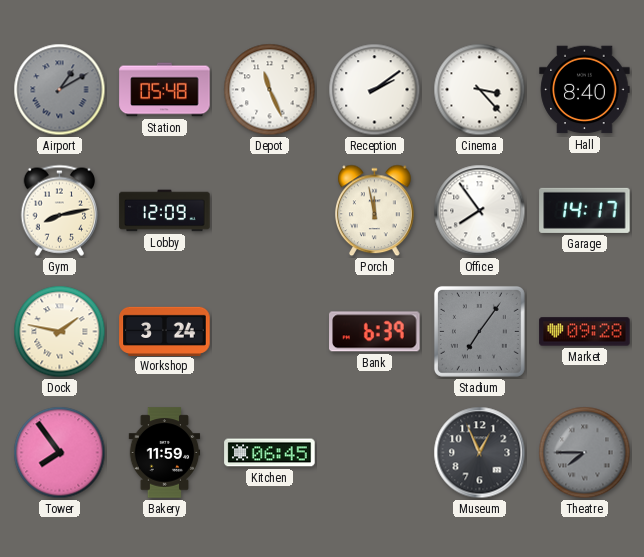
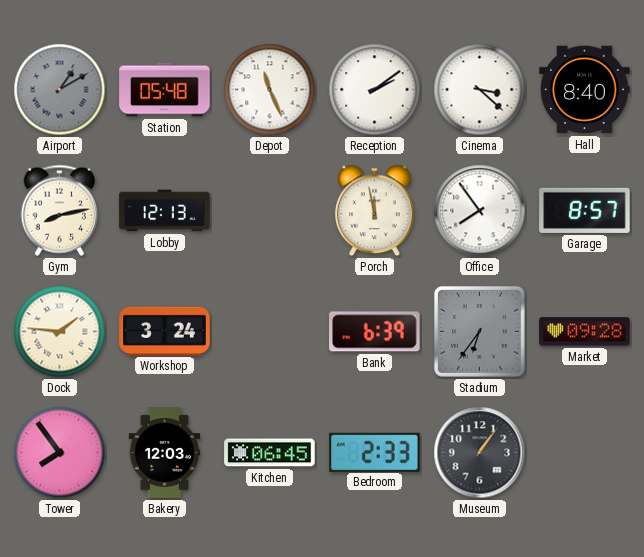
Cinema: 3:23 -> 3:22
Lobby: 12:09 -> 12:13
Garage: 14:17 -> 8:57
Dock: 1:47 -> 1:46
Stadium: 7:06 -> 6:36
Bakery: 11:59 -> 12:03
Bedroom: none -> 2:33
Museum: 12:56 -> 1:06
Theatre: 7:45 -> none
